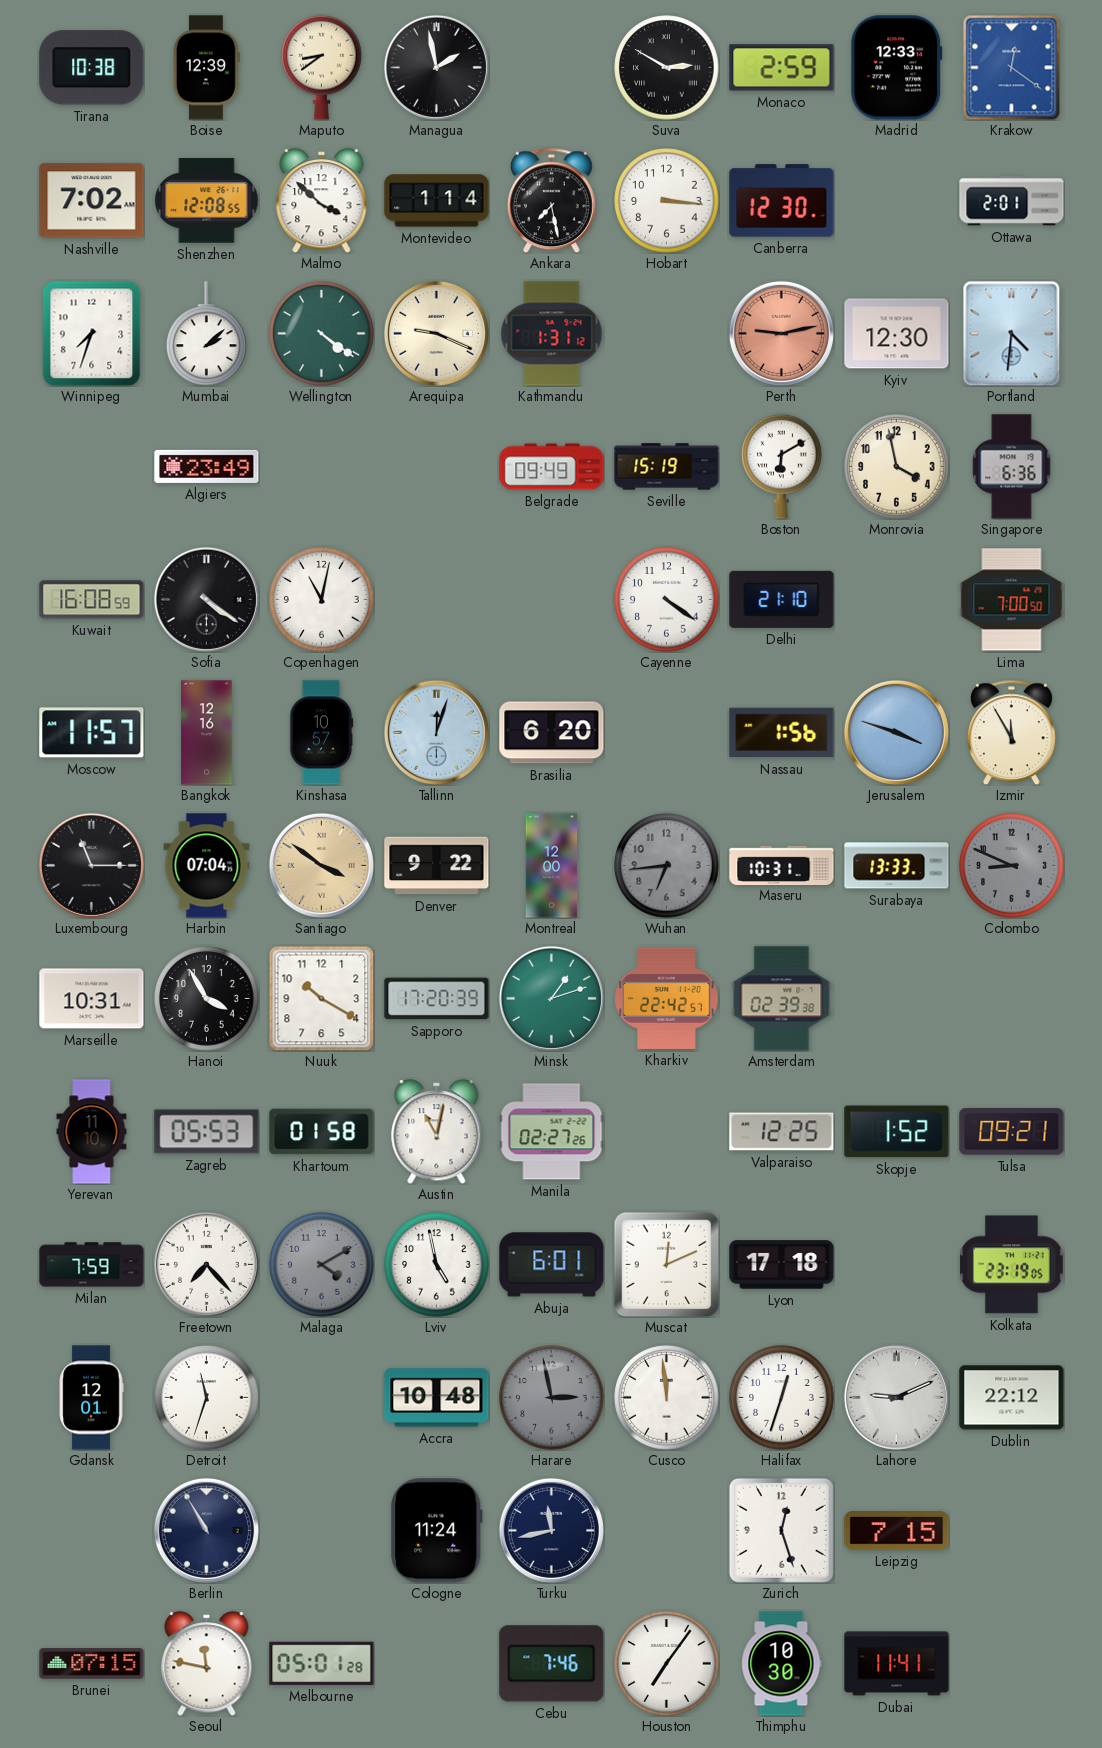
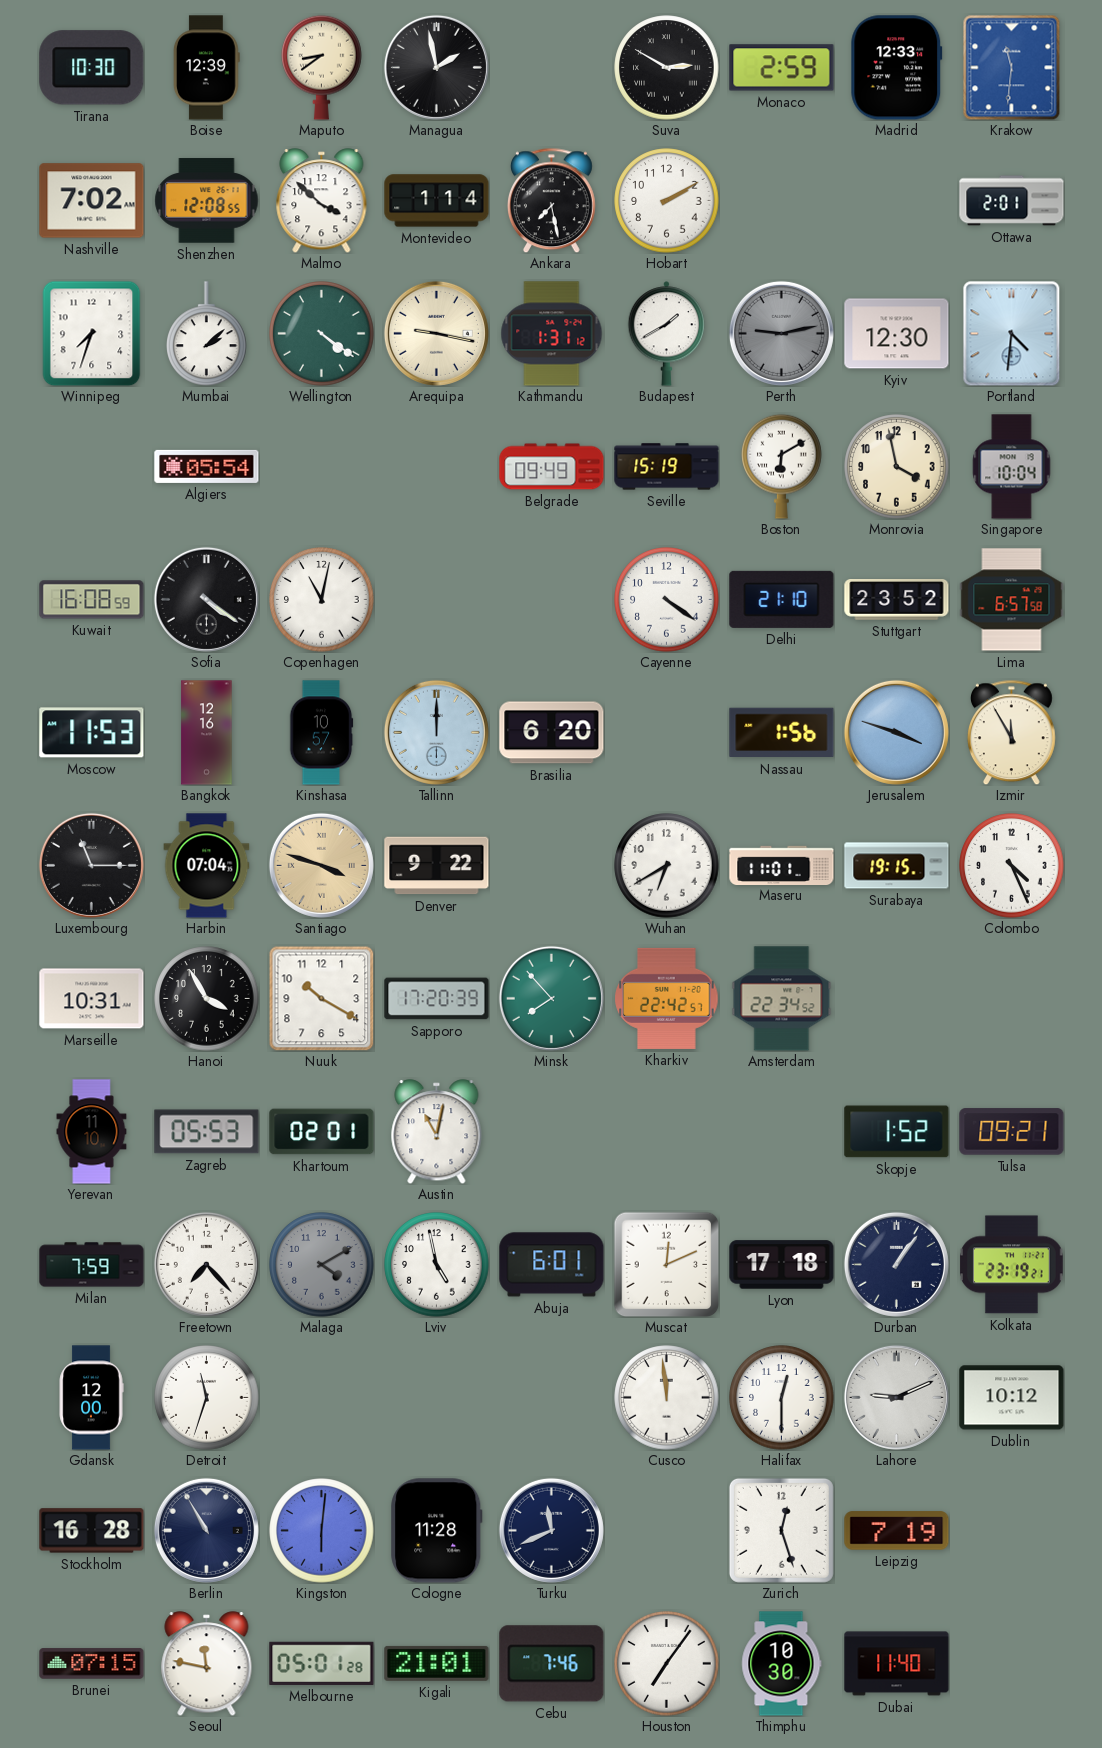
Tirana: 10:38 -> 10:30
Krakow: 12:21 -> 11:31
Hobart: 3:16 -> 2:10
Canberra: 12:30 -> none
Arequipa: 9:19 -> 9:17
Budapest: none -> 1:40
Perth dial: salmon -> grey
Algiers: 23:49 -> 05:54
Singapore: 6:36 -> 10:04
Stuttgart: none -> 23:52
Lima: 7:00 -> 6:57
Moscow: 11:57 -> 11:53
Tallinn: 12:03 -> 12:00
Santiago: 3:51 -> 3:48
Montreal: 12:00 -> none
Wuhan: 6:44 -> 6:40
Wuhan dial: grey -> white
Maseru: 10:31 -> 11:01
Surabaya: 13:33 -> 19:15
Colombo: 8:49 -> 4:26
Colombo dial: grey -> white
Minsk: 1:12 -> 7:53
Amsterdam: 02:39 -> 22:34
Khartoum: 01:58 -> 02:01
Manila: 02:27 -> none
Valparaiso: 12:25 -> none
Durban: none -> 1:06
Kolkata: 23:19:05 -> 23:19:21
Gdansk: 12:01 -> 12:00
Accra: 10:48 -> none
Harare: 2:58 -> none
Halifax: 12:33 -> 12:30
Dublin: 22:12 -> 10:12
Stockholm: none -> 16:28
Kingston: none -> 6:01
Cologne: 11:24 -> 11:28
Turku: 11:43 -> 11:41
Leipzig: 7:15 -> 7:19
Kigali: none -> 21:01
Dubai: 11:41 -> 11:40
